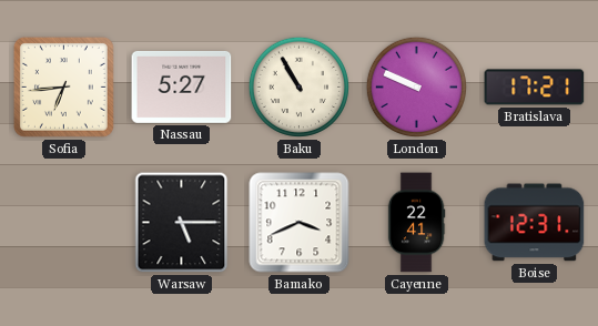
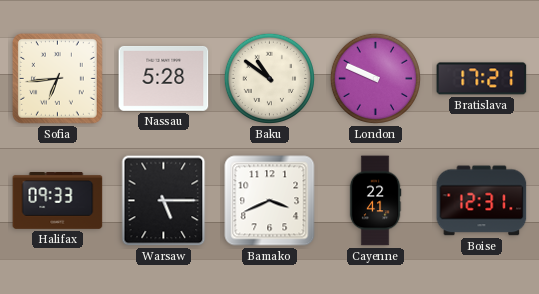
Nassau: 5:27 -> 5:28
Baku: 10:55 -> 10:51
Halifax: none -> 09:33
